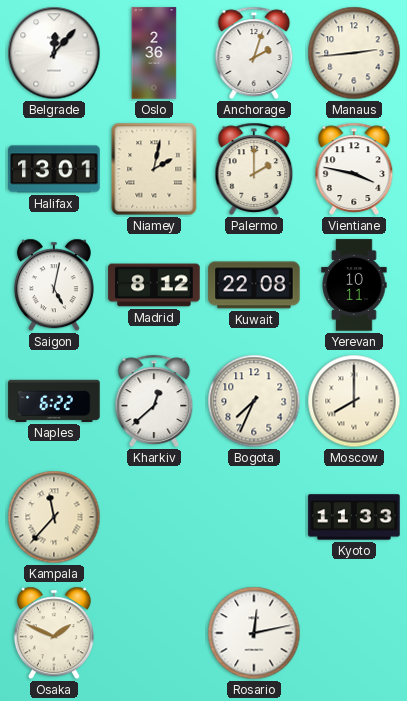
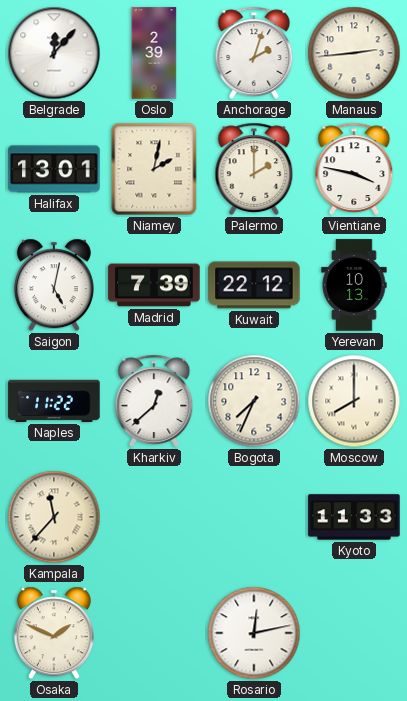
Oslo: 2:36 -> 2:39
Madrid: 8:12 -> 7:39
Kuwait: 22:08 -> 22:12
Yerevan: 10:11 -> 10:13
Naples: 6:22 -> 11:22
